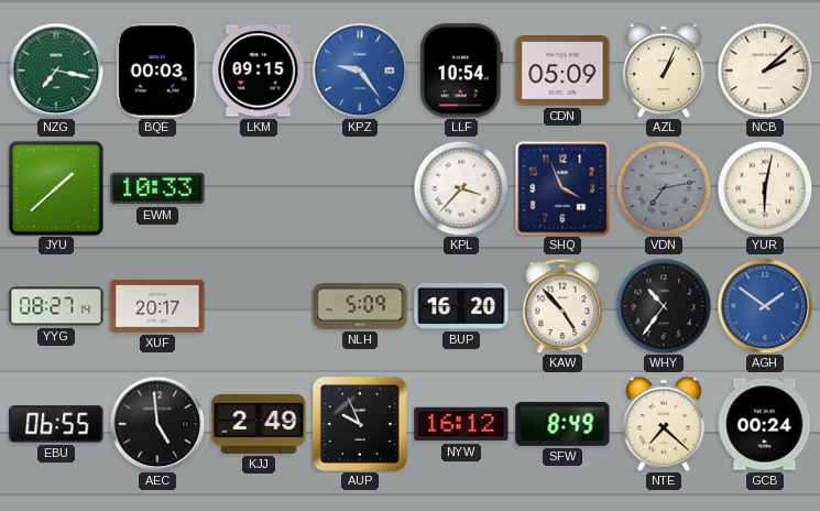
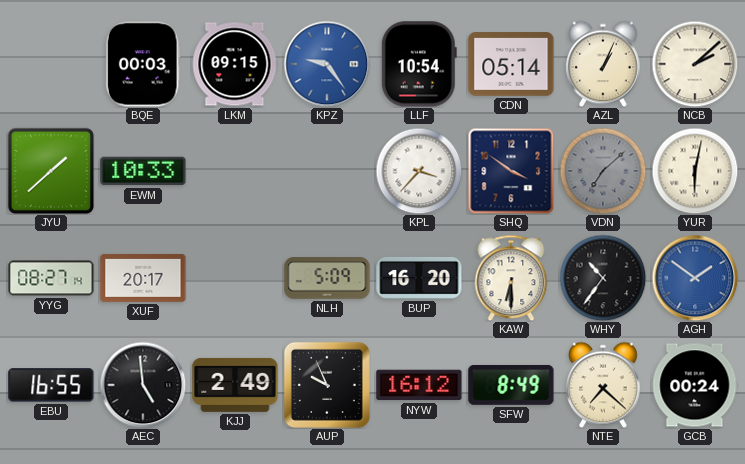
NZG: 7:17 -> none
CDN: 05:09 -> 05:14
SHQ: 3:56 -> 3:51
VDN: 7:13 -> 7:08
KAW: 4:53 -> 6:30
EBU: 06:55 -> 16:55
